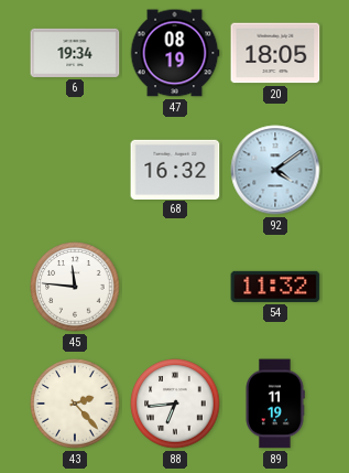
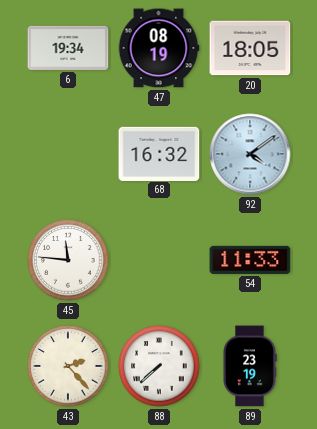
54: 11:32 -> 11:33
88: 6:44 -> 7:38
89: 11:19 -> 23:19
